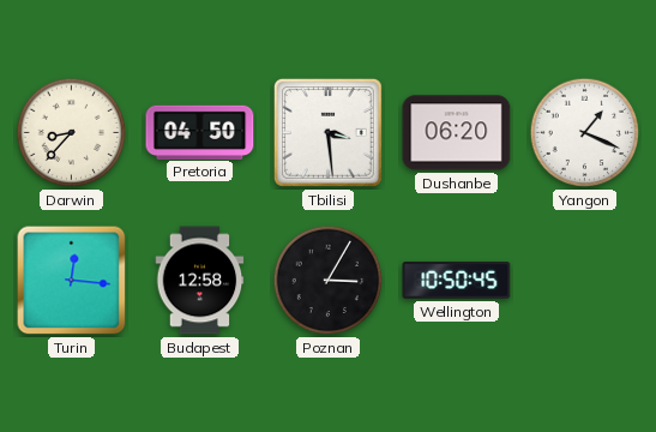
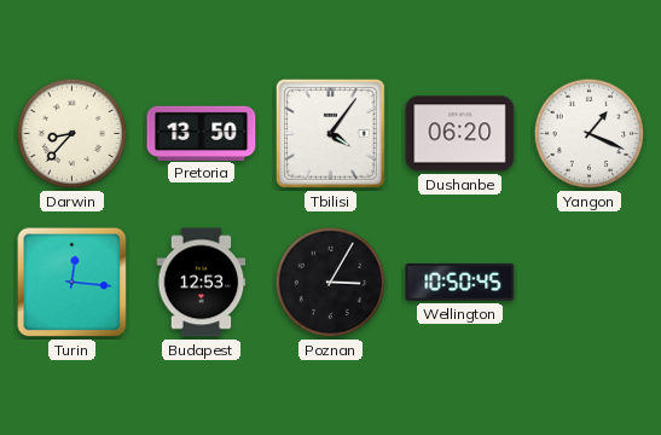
Pretoria: 04:50 -> 13:50
Tbilisi: 3:29 -> 4:06
Budapest: 12:58 -> 12:53
